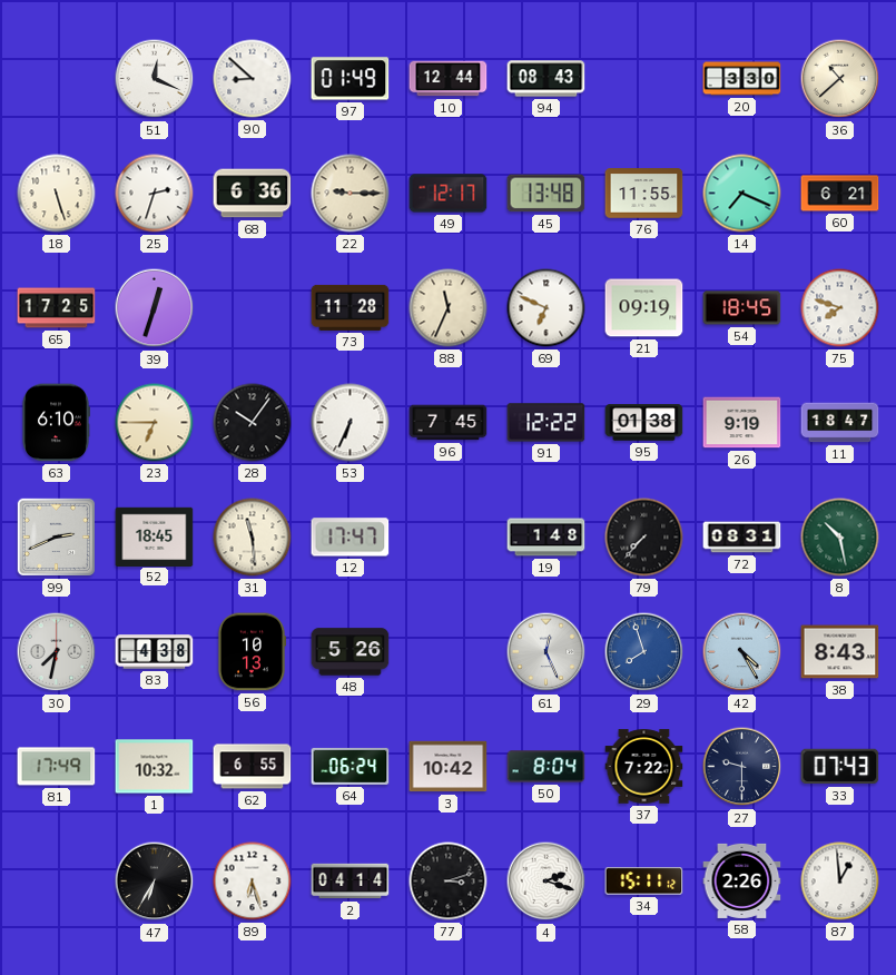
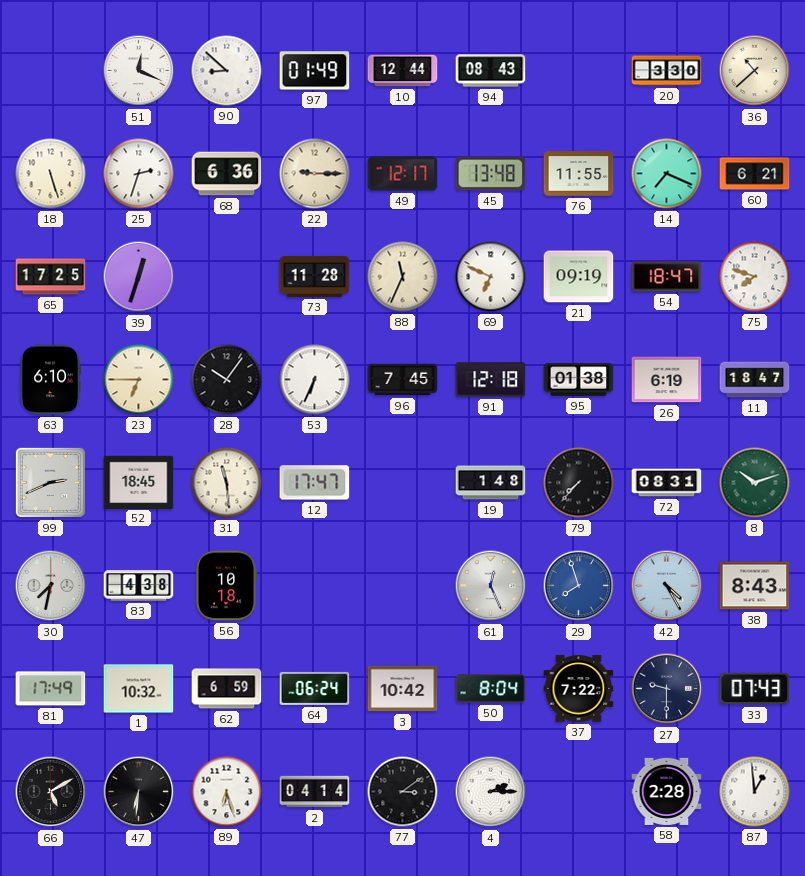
54: 18:45 -> 18:47
91: 12:22 -> 12:18
26: 9:19 -> 6:19
8: 10:28 -> 10:12
56: 10:13 -> 10:18
48: 5:26 -> none
62: 6:55 -> 6:59
66: none -> 5:10
47: 6:35 -> 6:31
77: 3:12 -> 3:09
4: 2:18 -> 2:15
34: 15:11 -> none
58: 2:26 -> 2:28
